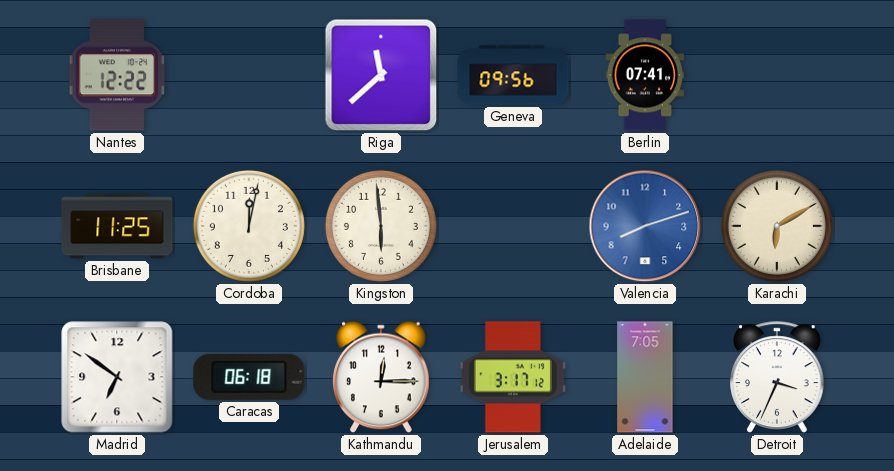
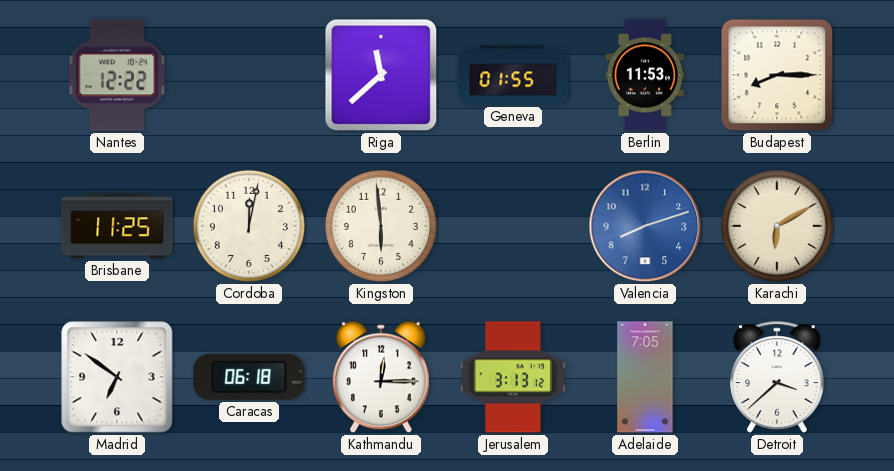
Geneva: 09:56 -> 01:55
Berlin: 07:41 -> 11:53
Budapest: none -> 8:15
Jerusalem: 3:17 -> 3:13
Detroit: 3:34 -> 3:38
